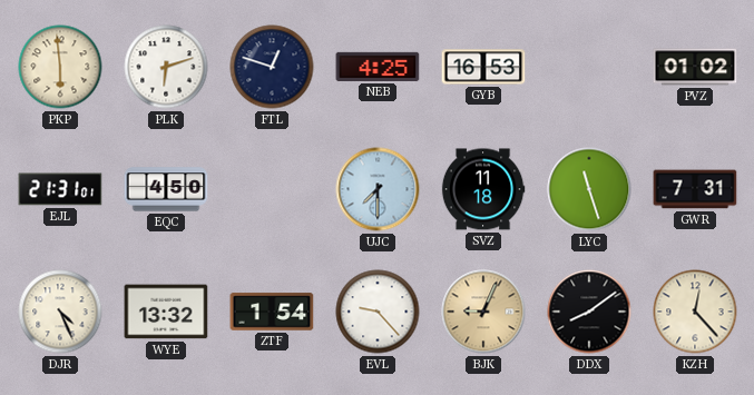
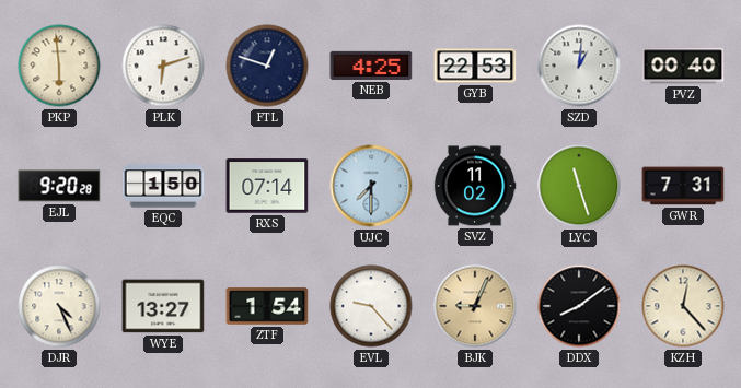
GYB: 16:53 -> 22:53
SZD: none -> 1:01
PVZ: 01:02 -> 00:40
EJL: 21:31 -> 9:20
EQC: 4:50 -> 1:50
RXS: none -> 07:14
SVZ: 11:18 -> 11:02
WYE: 13:32 -> 13:27
